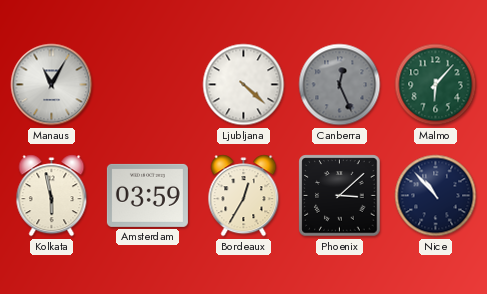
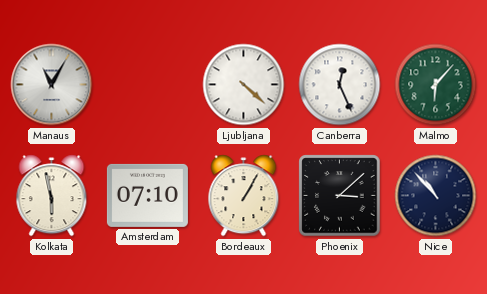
Canberra dial: grey -> white
Amsterdam: 03:59 -> 07:10
Bordeaux: 12:35 -> 1:05
